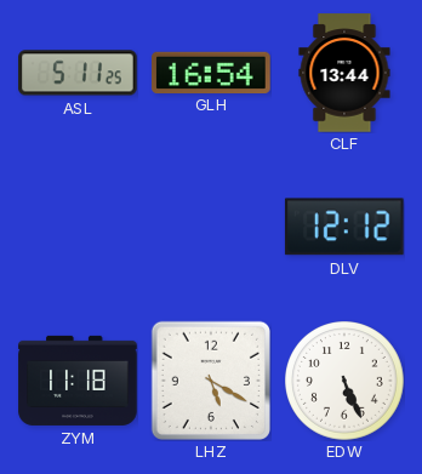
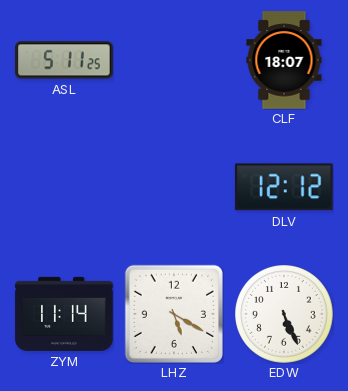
GLH: 16:54 -> none
CLF: 13:44 -> 18:07
ZYM: 11:18 -> 11:14
